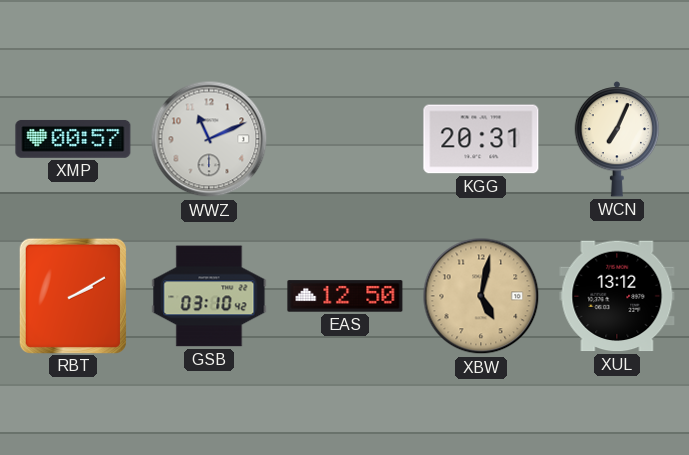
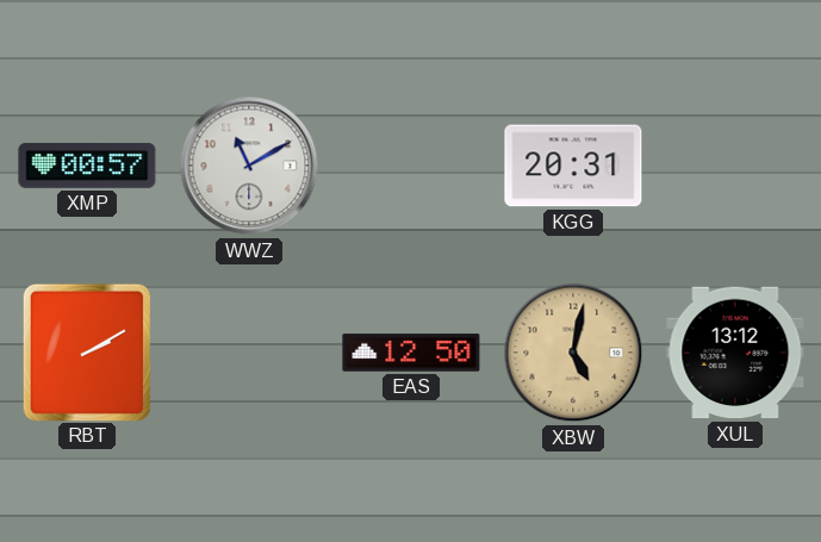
WWZ: 11:11 -> 11:10
WCN: 7:04 -> none
GSB: 03:10 -> none
